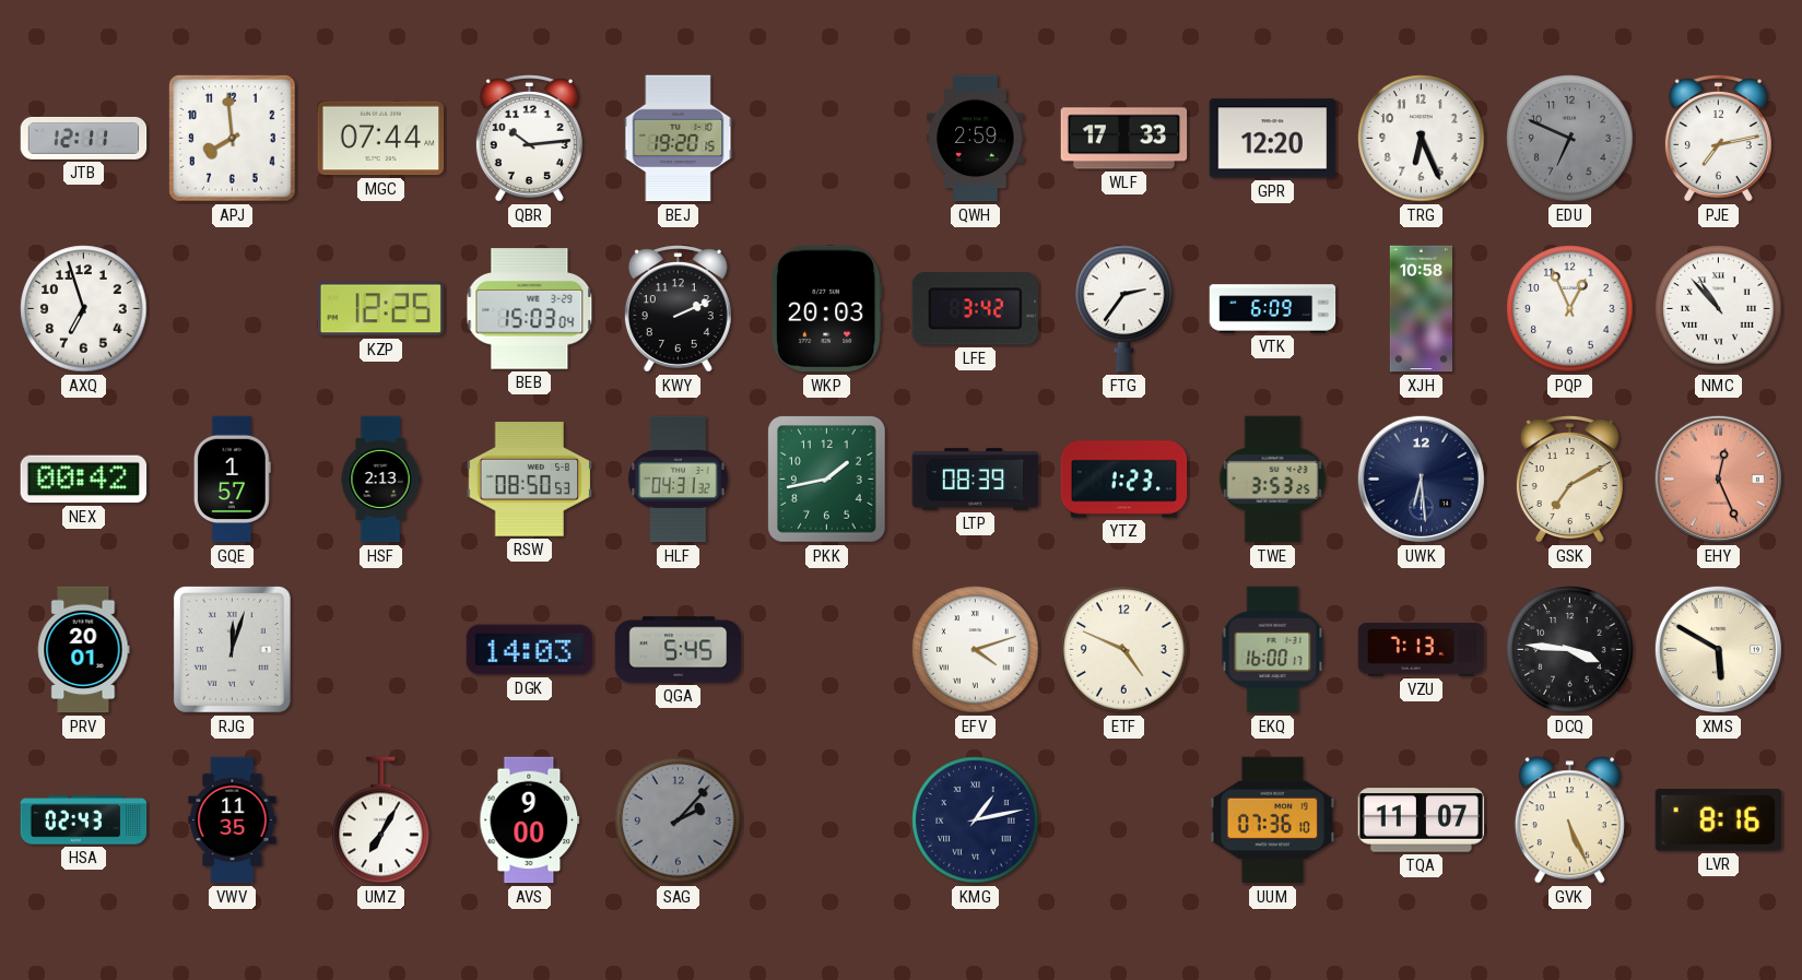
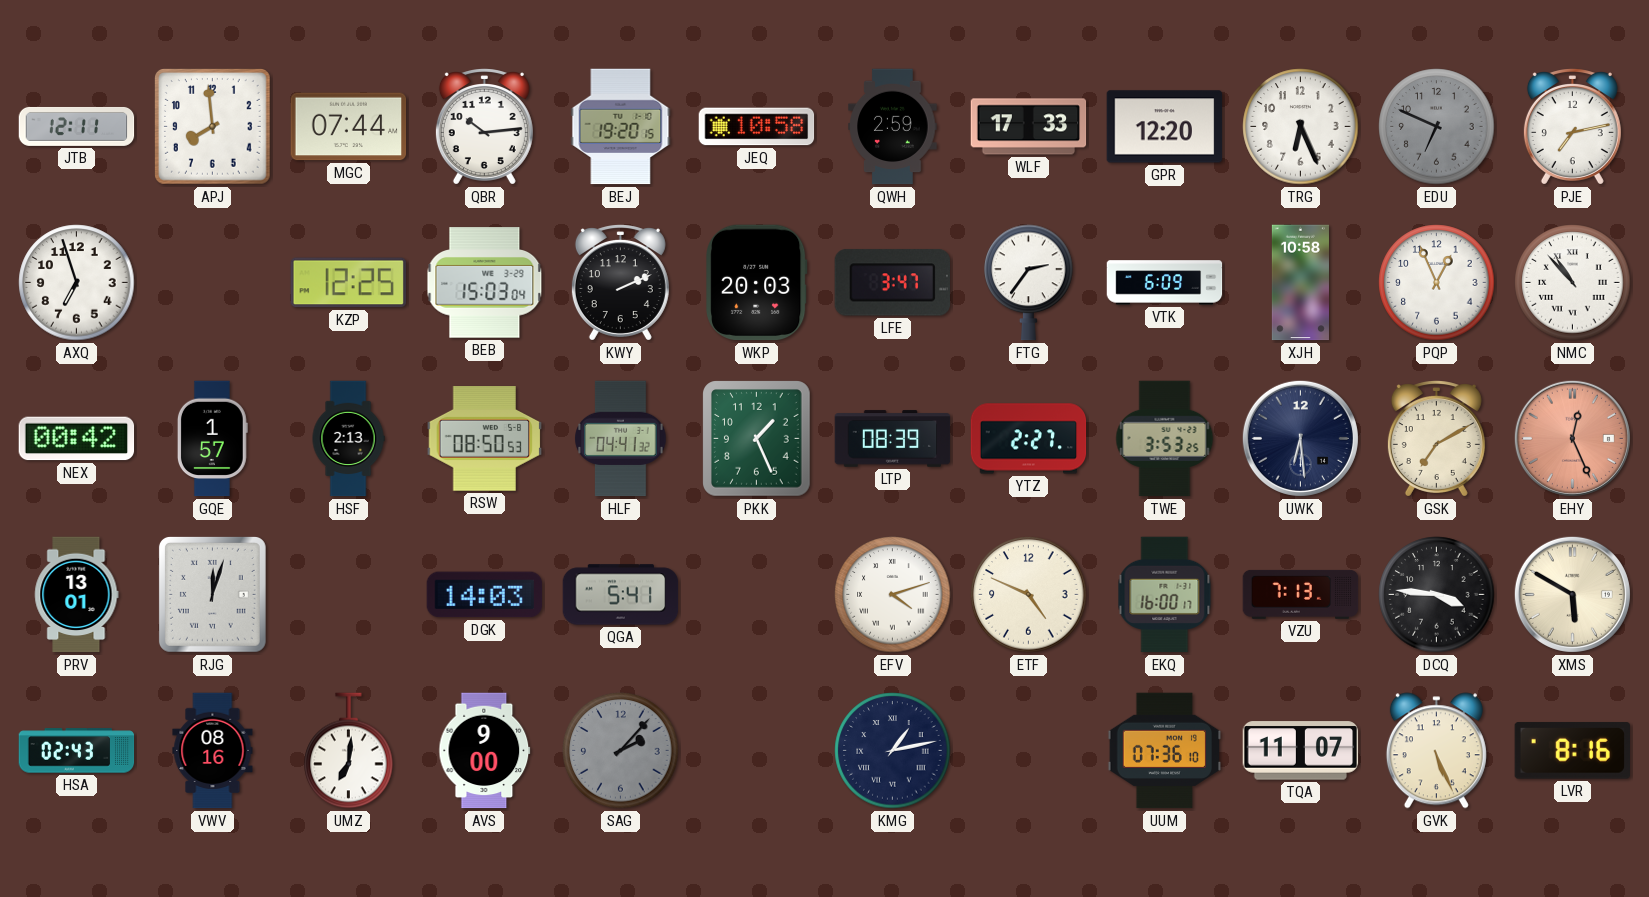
JEQ: none -> 10:58
LFE: 3:42 -> 3:47
HLF: 04:31 -> 04:41
PKK: 1:43 -> 1:26
YTZ: 1:23 -> 2:27
PRV: 20:01 -> 13:01
QGA: 5:45 -> 5:41
VWV: 11:35 -> 08:16
UMZ: 7:05 -> 7:01
